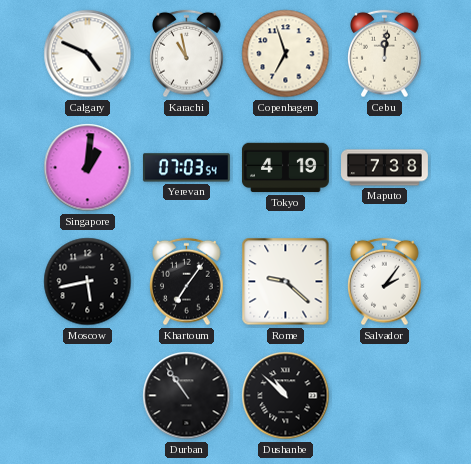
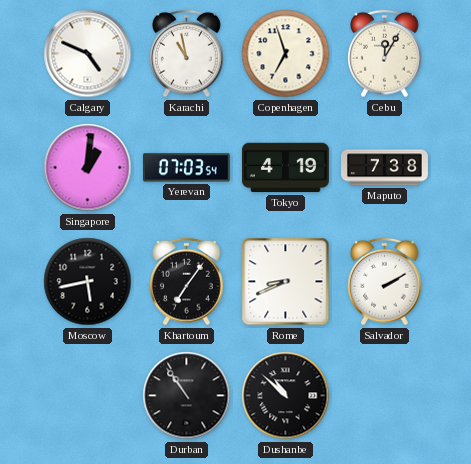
Cebu: 12:01 -> 12:05
Rome: 9:22 -> 8:41
Salvador: 2:06 -> 2:10
